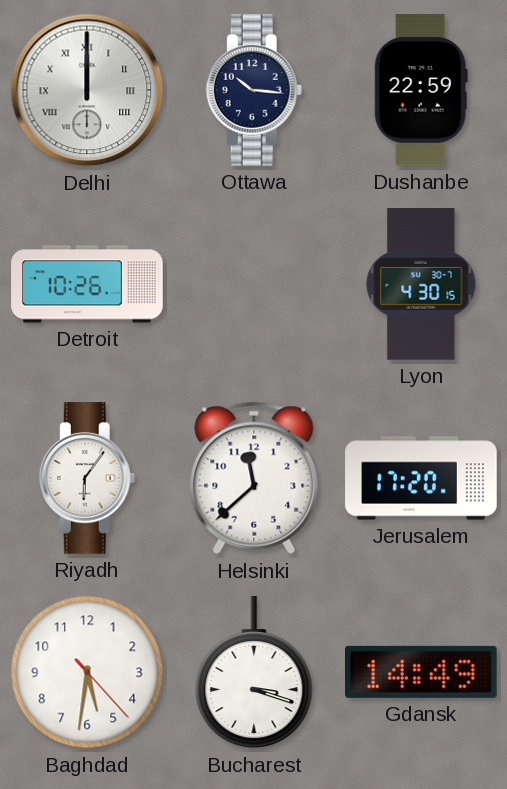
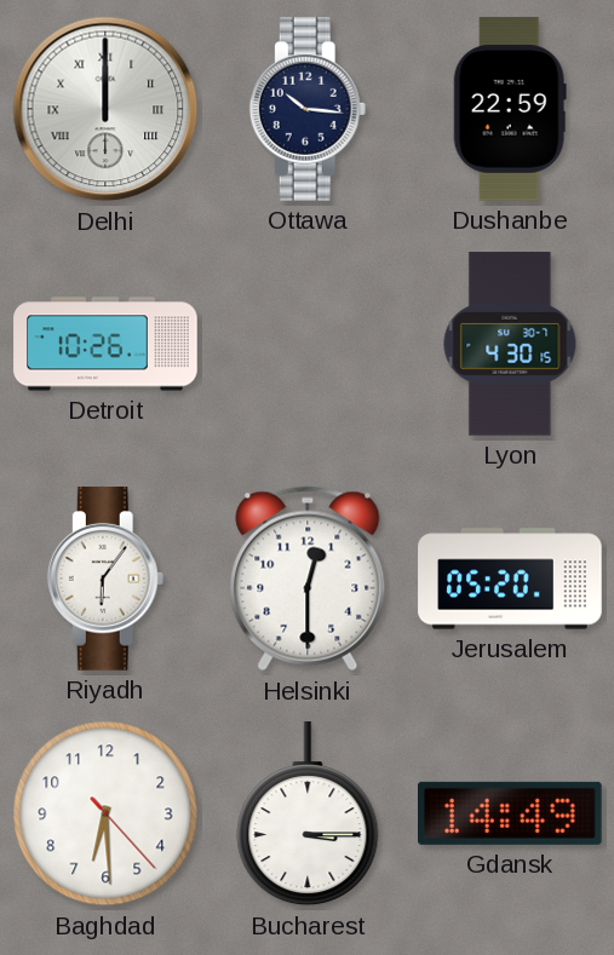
Helsinki: 11:38 -> 12:30
Jerusalem: 17:20 -> 05:20
Baghdad: 5:31 -> 6:29
Bucharest: 3:18 -> 3:15
